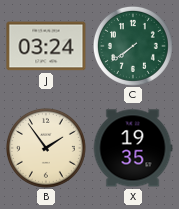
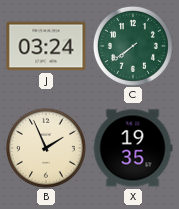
B: 1:54 -> 1:56
